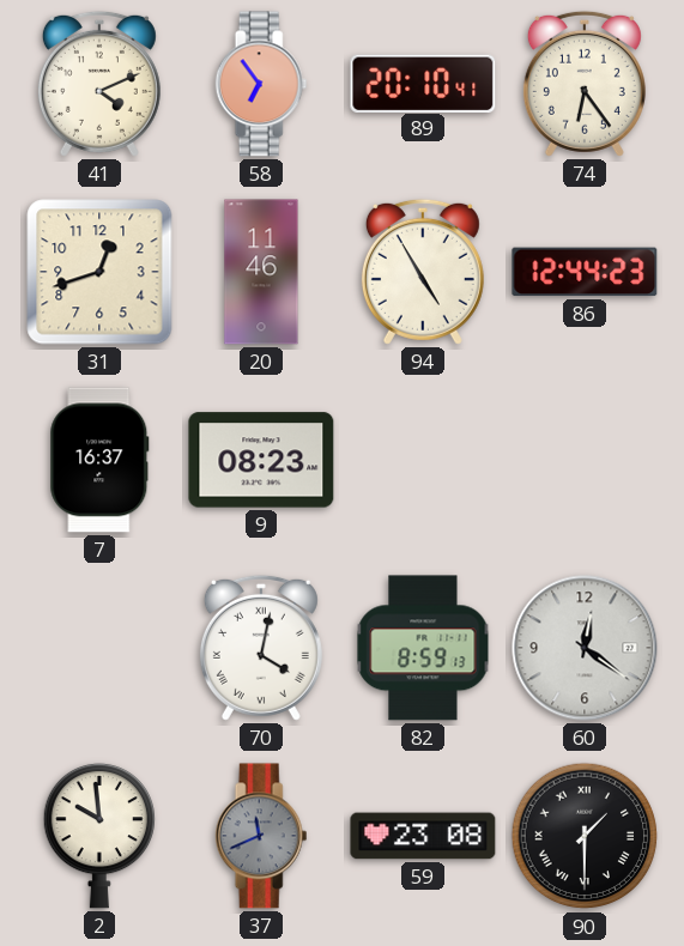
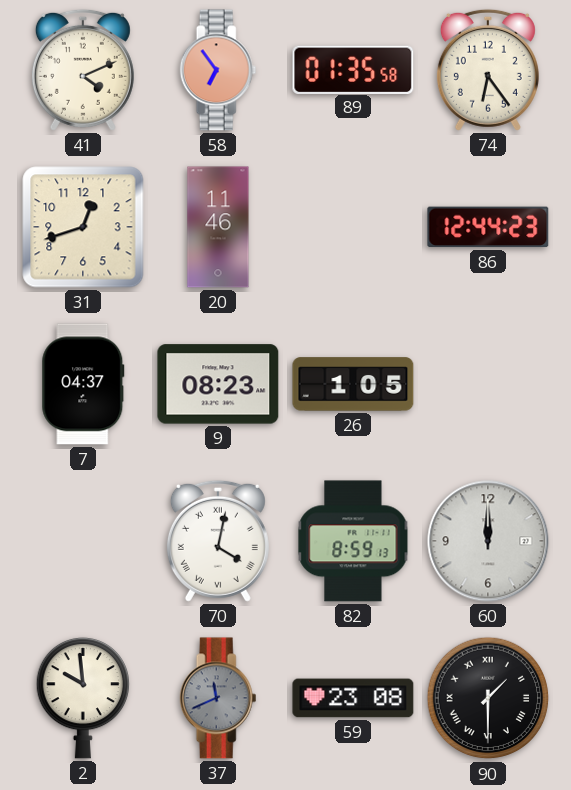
89: 20:10 -> 01:35
94: 4:55 -> none
7: 16:37 -> 04:37
26: none -> 1:05
60: 12:21 -> 12:00
